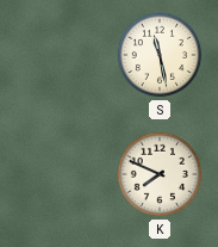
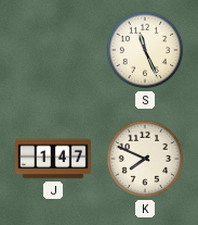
S: 11:28 -> 11:26
J: none -> 1:47
